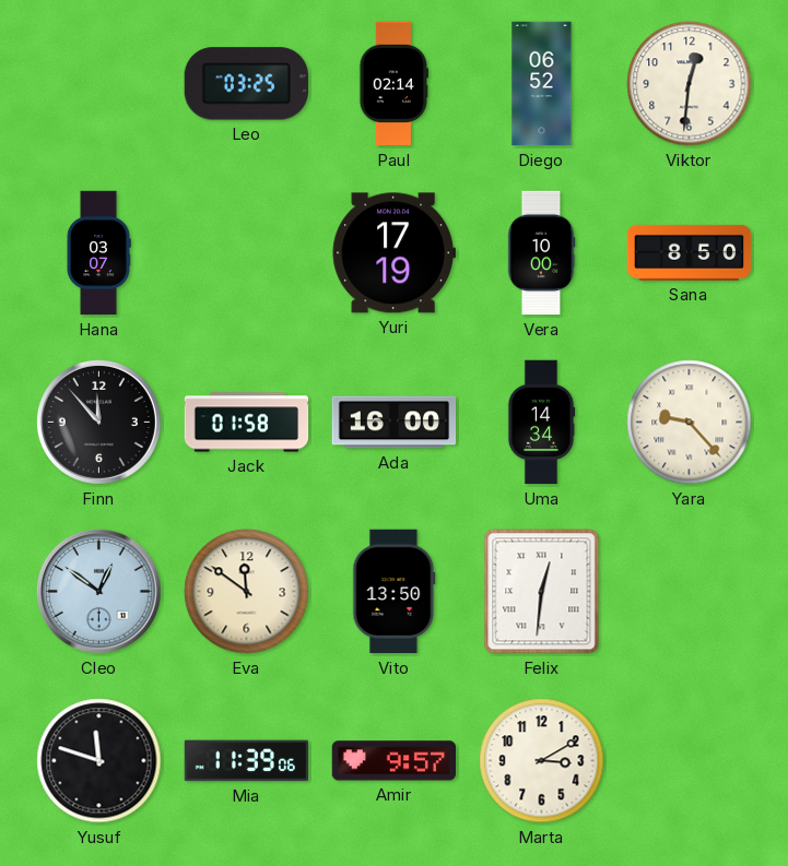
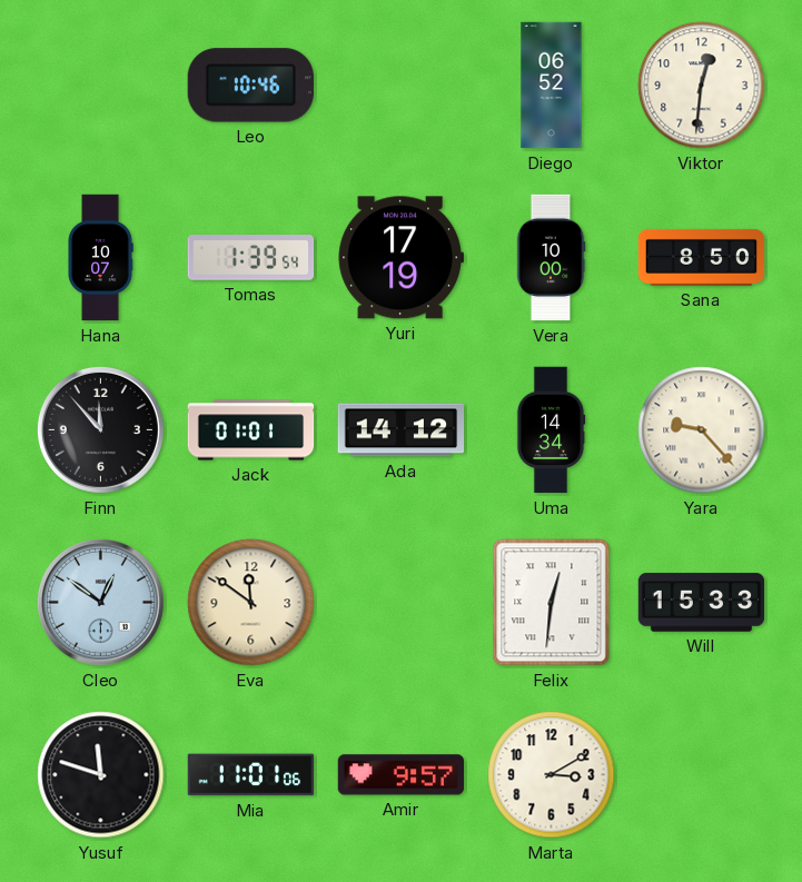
Leo: 03:25 -> 10:46
Paul: 02:14 -> none
Hana: 03:07 -> 10:07
Tomas: none -> 1:39
Jack: 01:58 -> 01:01
Ada: 16:00 -> 14:12
Vito: 13:50 -> none
Will: none -> 15:33
Mia: 11:39 -> 11:01
